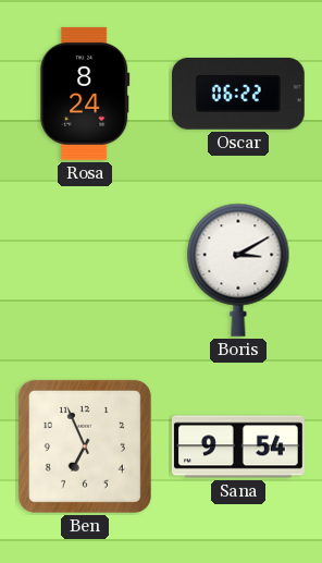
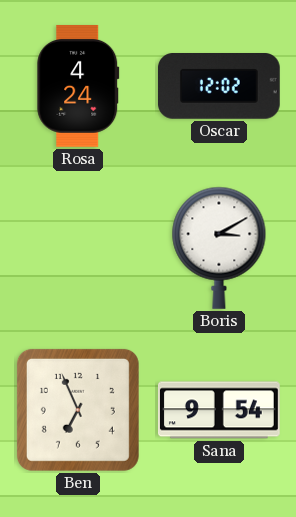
Rosa: 8:24 -> 4:24
Oscar: 06:22 -> 12:02
